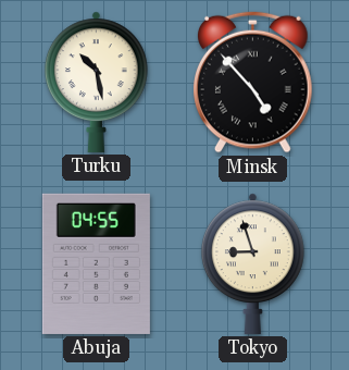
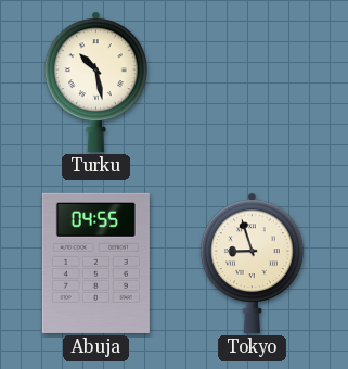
Minsk: 4:53 -> none
